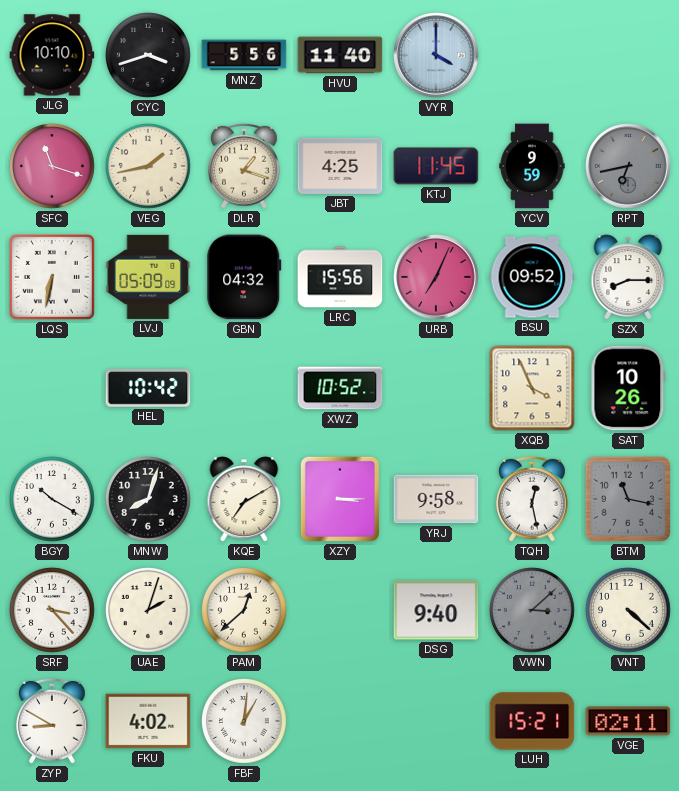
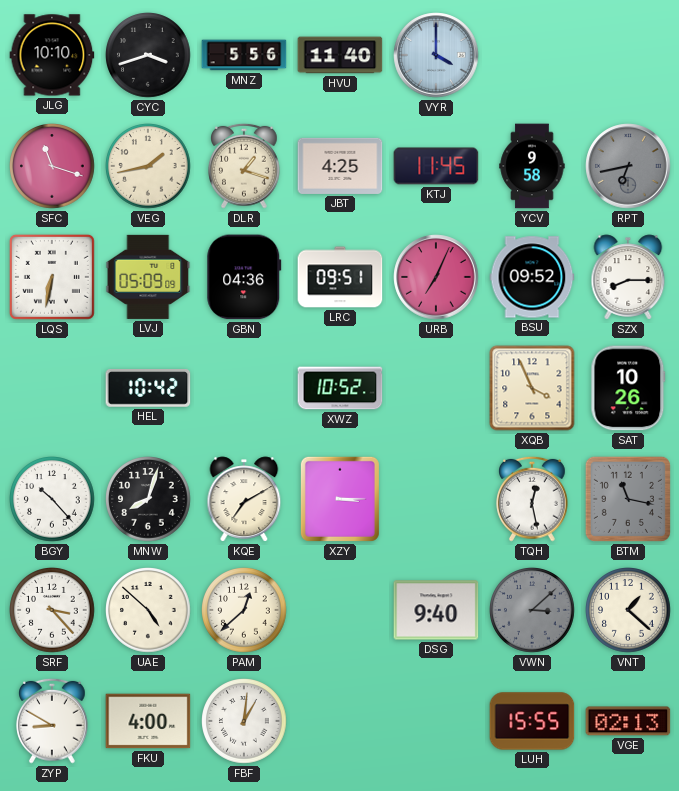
YCV: 9:59 -> 9:58
GBN: 04:32 -> 04:36
LRC: 15:56 -> 09:51
BGY: 10:20 -> 10:23
YRJ: 9:58 -> none
UAE: 2:03 -> 4:52
VNT: 4:22 -> 1:22
FKU: 4:02 -> 4:00
LUH: 15:21 -> 15:55
VGE: 02:11 -> 02:13
